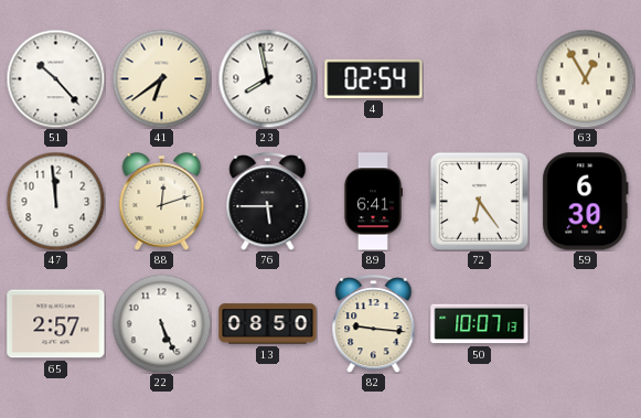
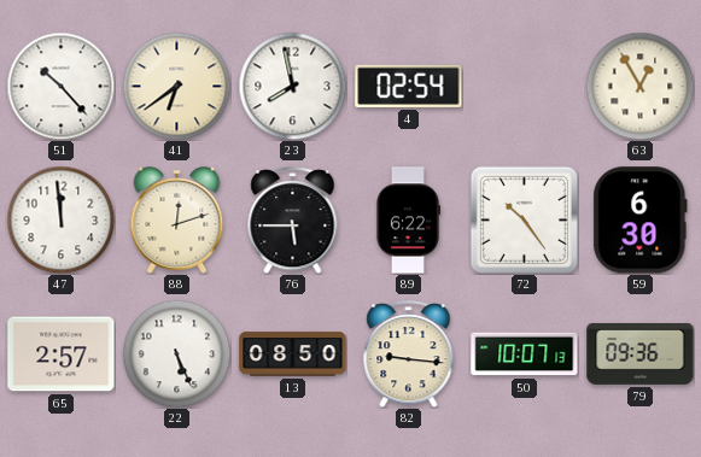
89: 6:41 -> 6:22
72: 6:24 -> 10:24
79: none -> 09:36
